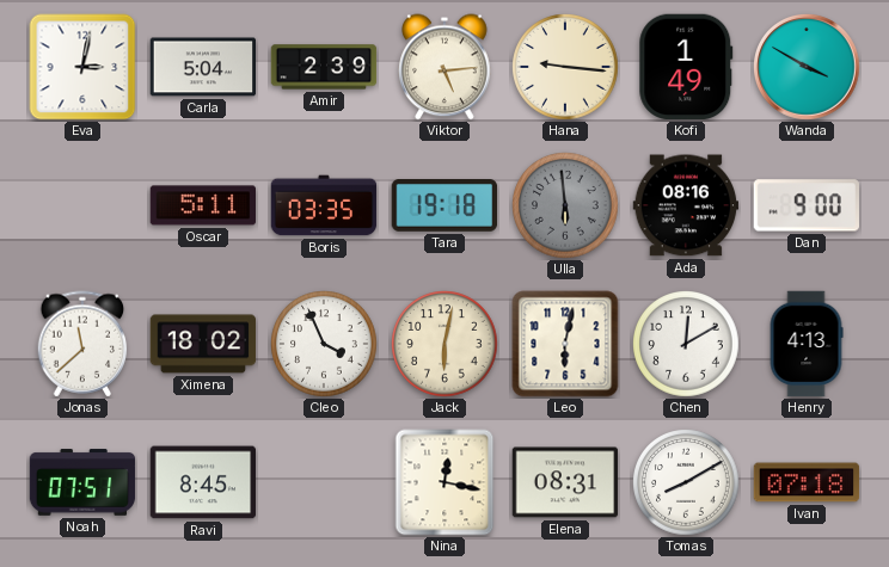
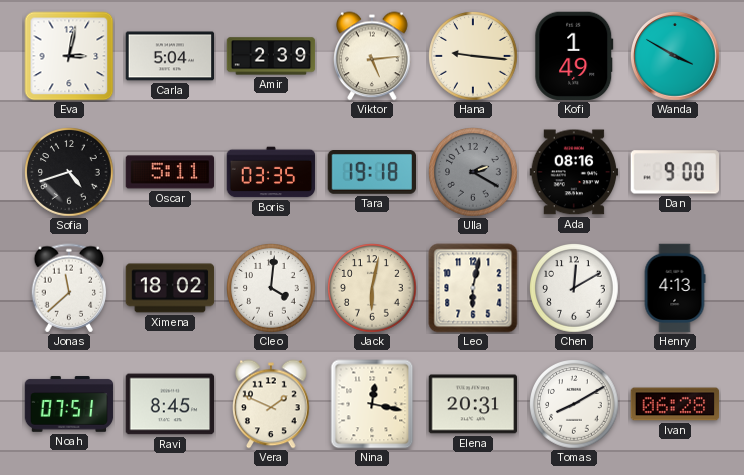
Sofia: none -> 4:42
Ulla: 5:59 -> 2:20
Cleo: 3:56 -> 4:01
Vera: none -> 1:49
Elena: 08:31 -> 20:31
Ivan: 07:18 -> 06:28
